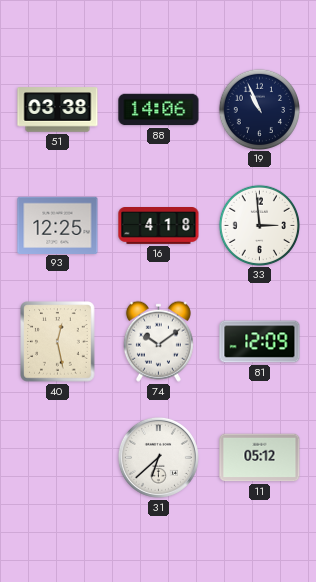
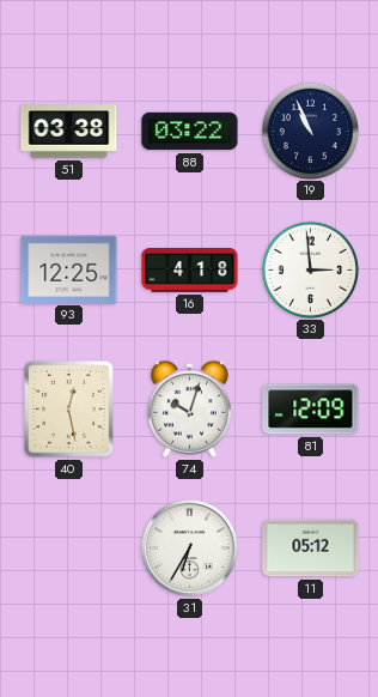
88: 14:06 -> 03:22
74: 10:09 -> 10:03
31: 6:38 -> 6:35
